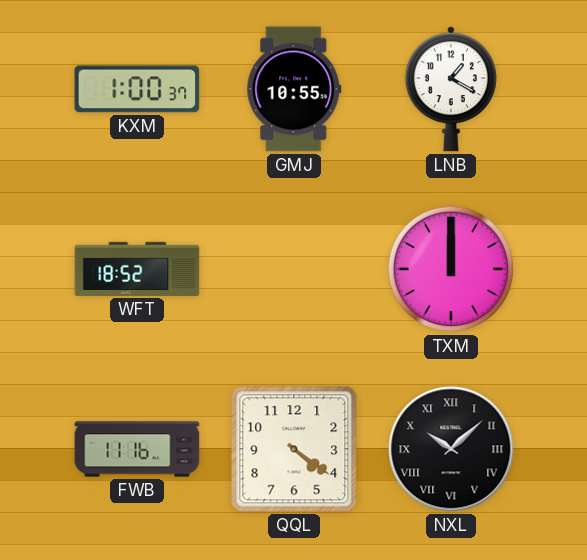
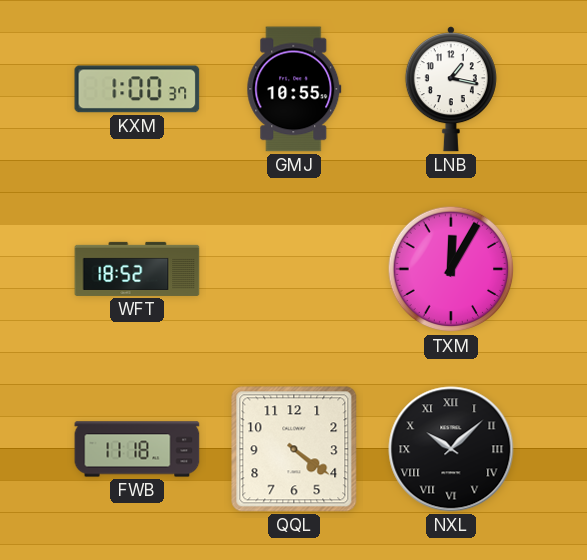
LNB: 1:20 -> 1:17
TXM: 12:00 -> 12:05
FWB: 11:16 -> 11:18
